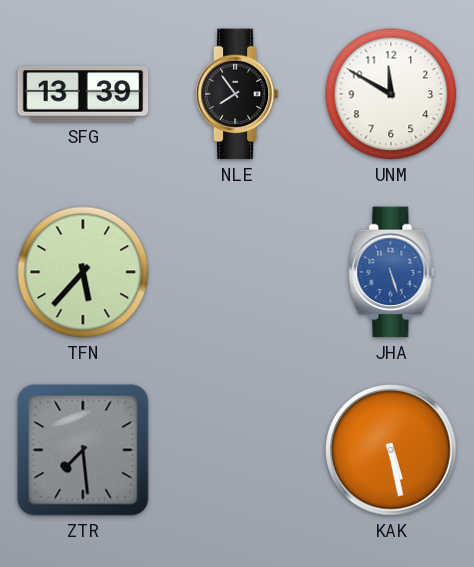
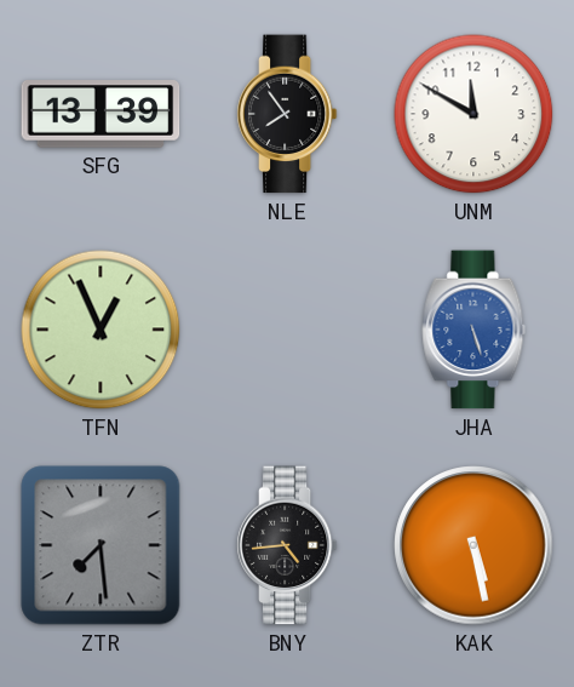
TFN: 5:37 -> 12:56
BNY: none -> 4:44
